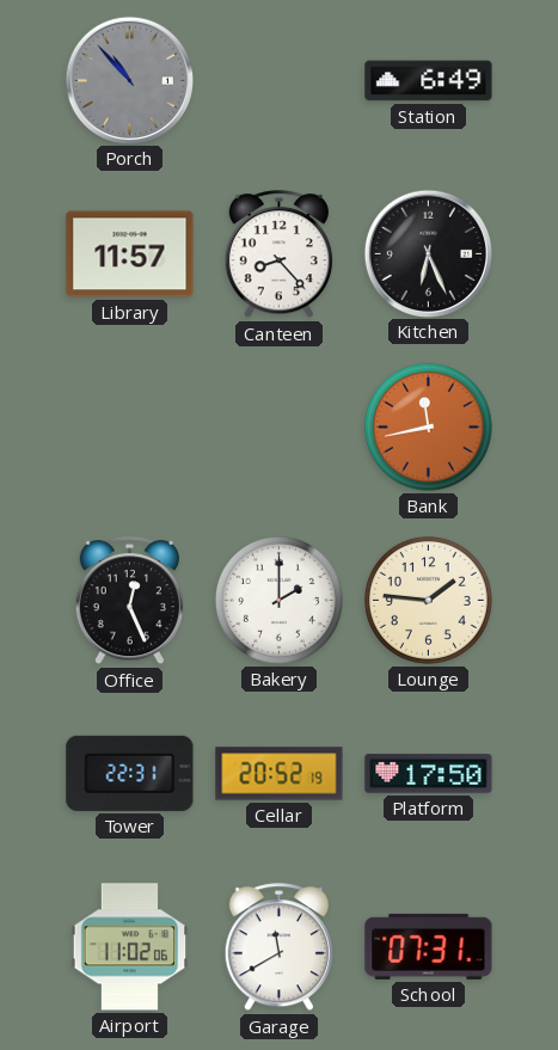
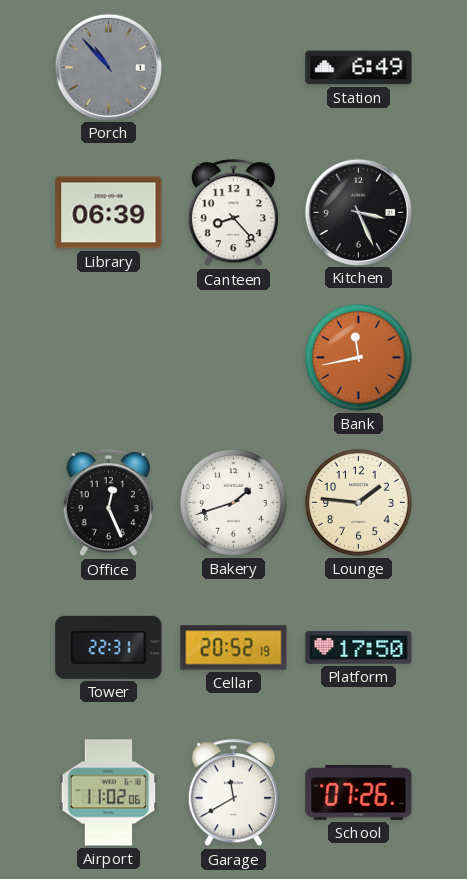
Library: 11:57 -> 06:39
Kitchen: 6:26 -> 3:26
Bakery: 2:00 -> 1:42
School: 07:31 -> 07:26
